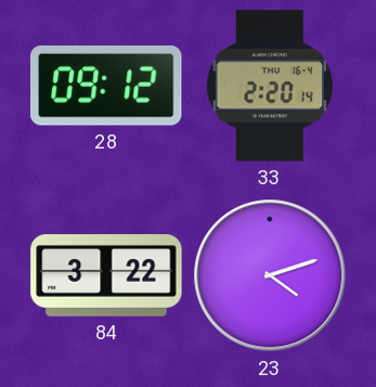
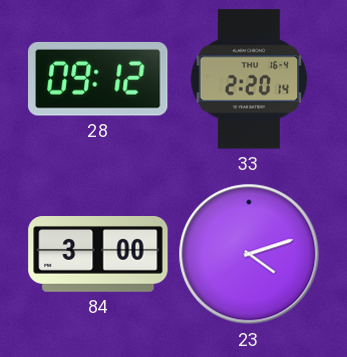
84: 3:22 -> 3:00
